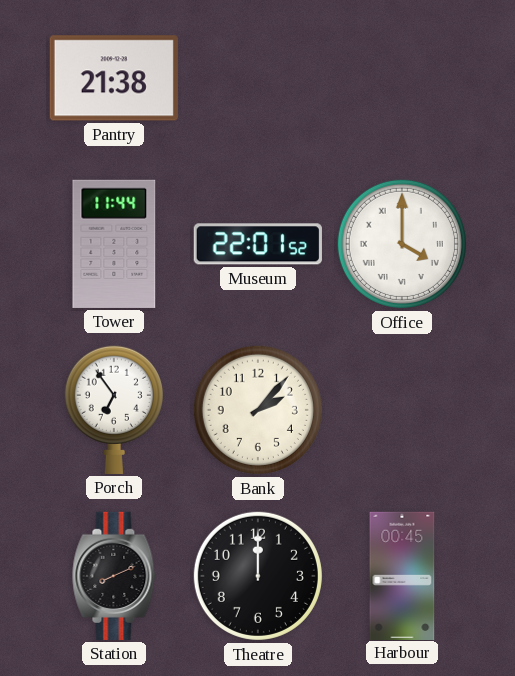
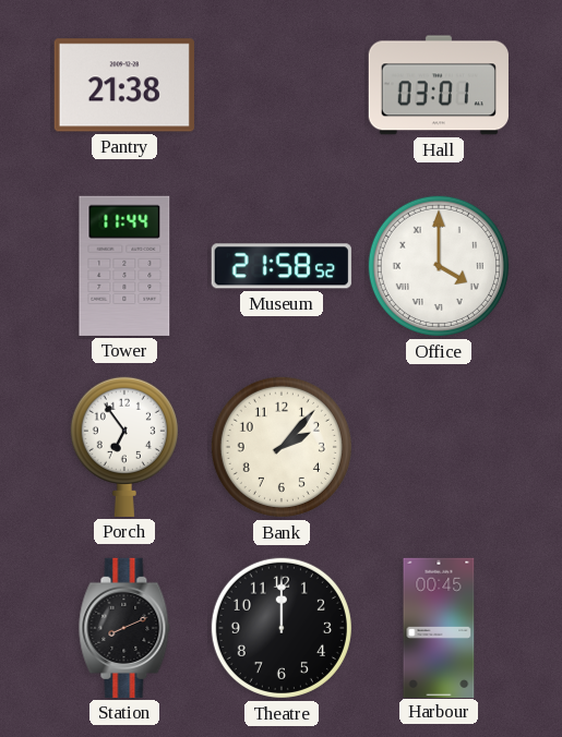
Hall: none -> 03:01
Museum: 22:01 -> 21:58
